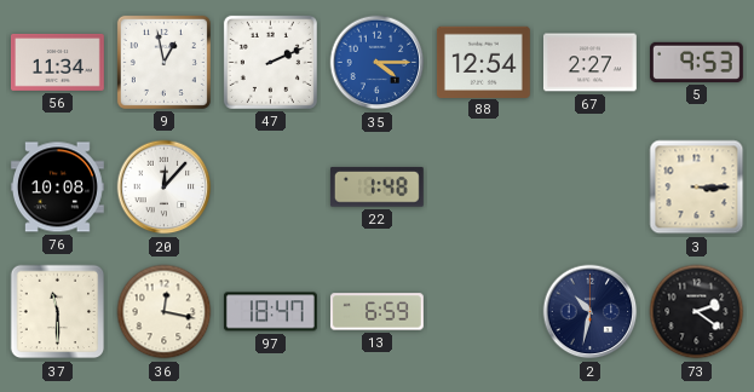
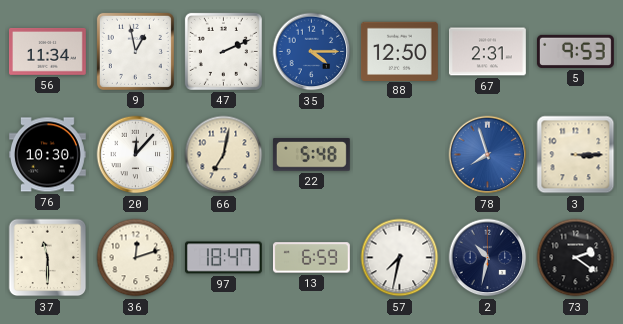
88: 12:54 -> 12:50
67: 2:27 -> 2:31
76: 10:08 -> 10:30
66: none -> 7:02
22: 1:48 -> 5:48
78: none -> 7:57
36: 12:17 -> 12:12
57: none -> 7:32
